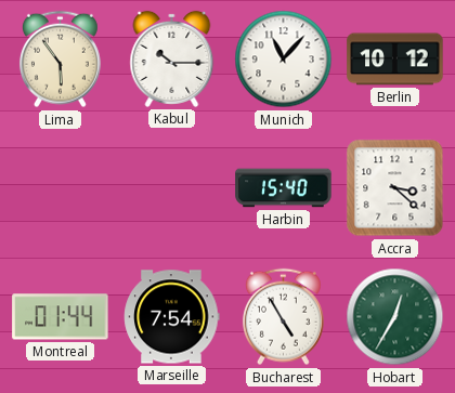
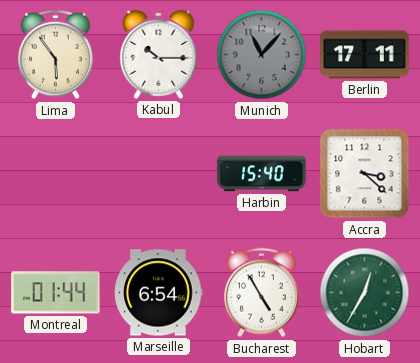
Munich dial: white -> grey
Berlin: 10:12 -> 17:11
Marseille: 7:54 -> 6:54
